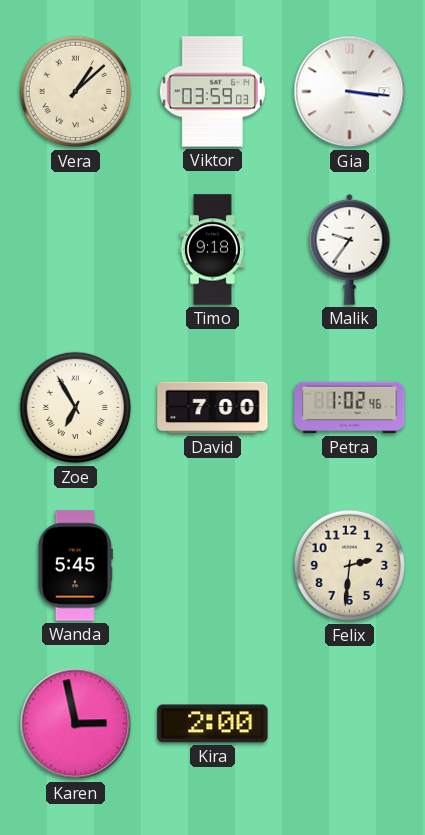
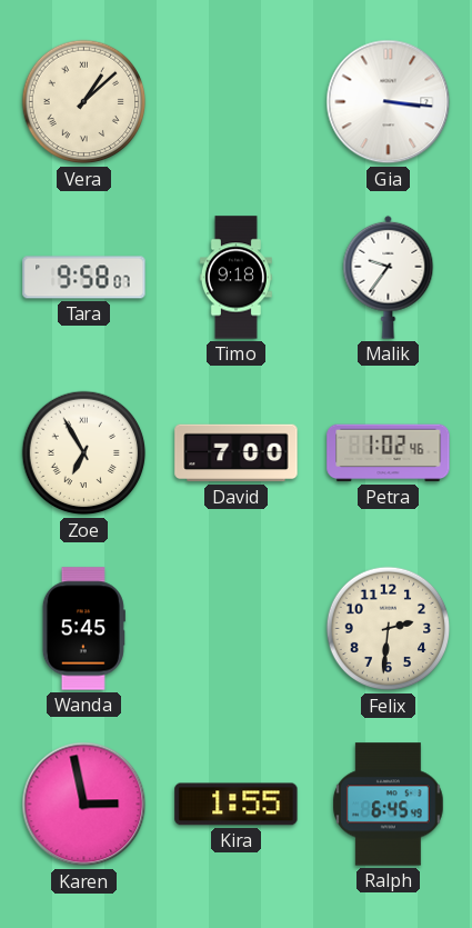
Viktor: 03:59 -> none
Tara: none -> 9:58
Kira: 2:00 -> 1:55
Ralph: none -> 6:45
